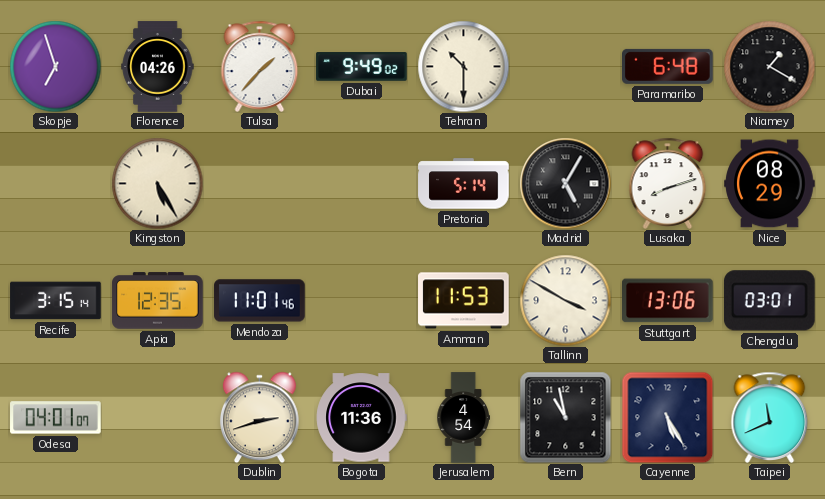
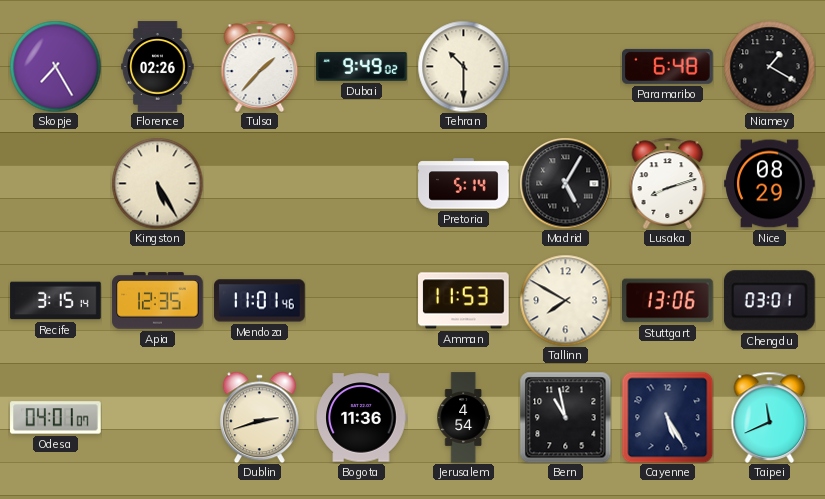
Skopje: 6:57 -> 7:25
Florence: 04:26 -> 02:26
Tallinn: 3:50 -> 7:50
